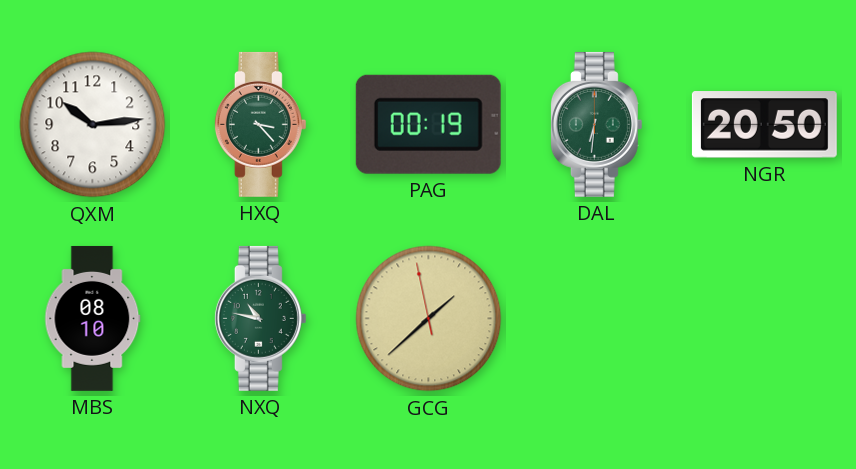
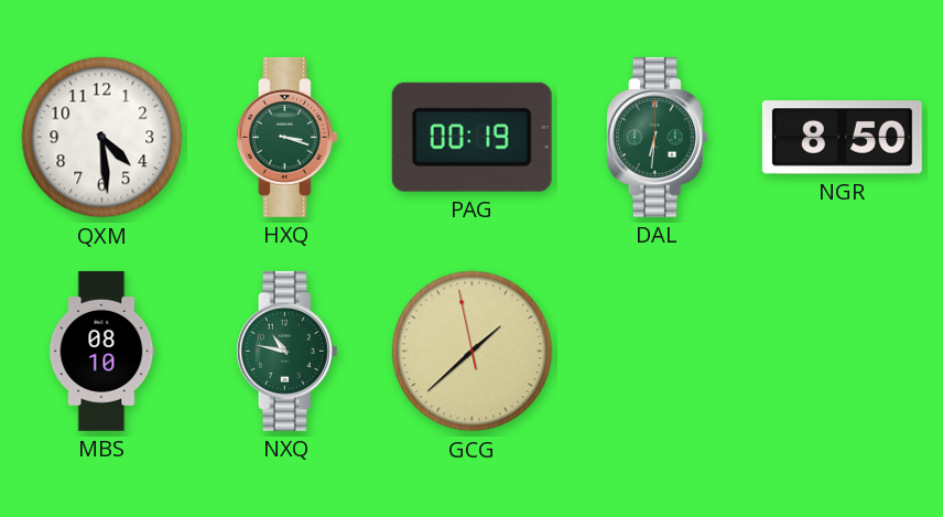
QXM: 10:14 -> 4:29
HXQ: 3:23 -> 3:18
NGR: 20:50 -> 8:50
